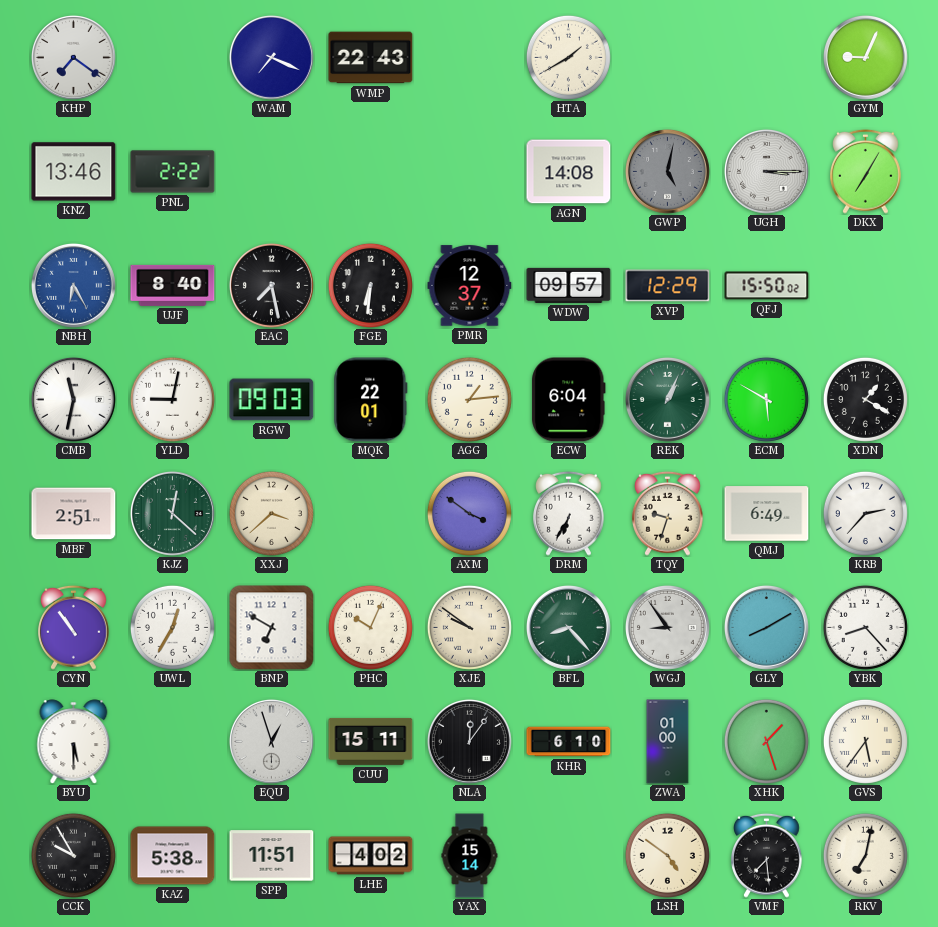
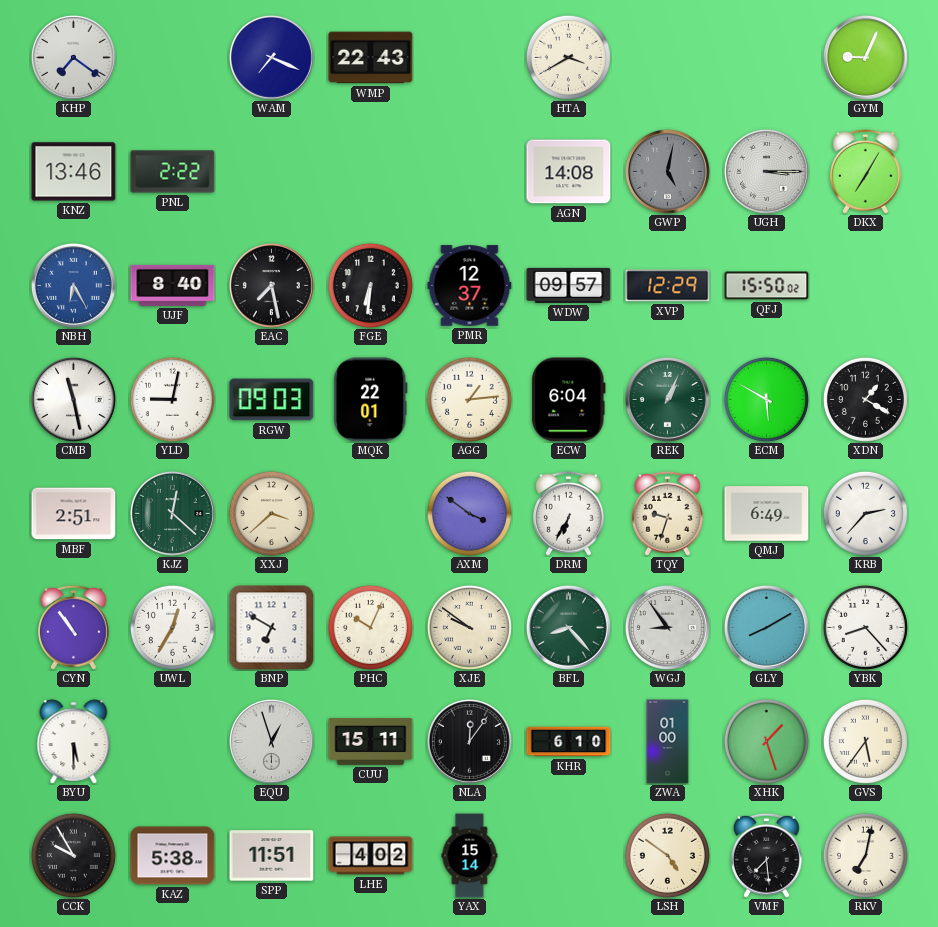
HTA: 1:40 -> 3:40
CMB: 11:32 -> 11:28
